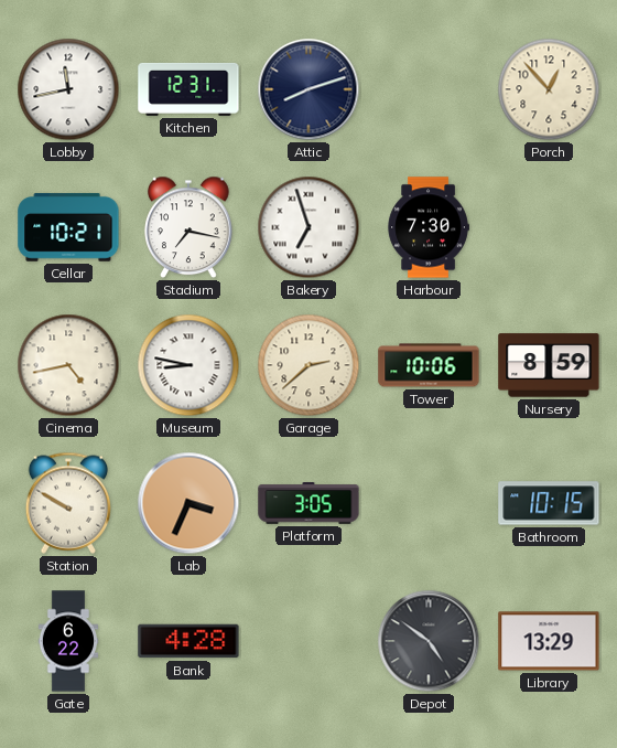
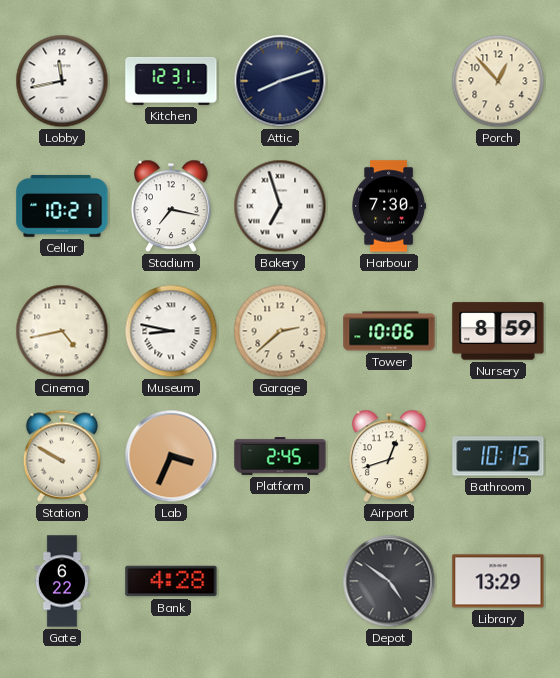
Platform: 3:05 -> 2:45
Airport: none -> 12:42
